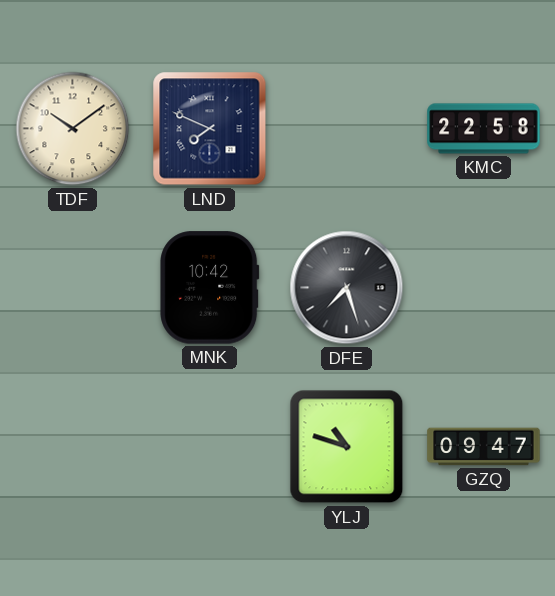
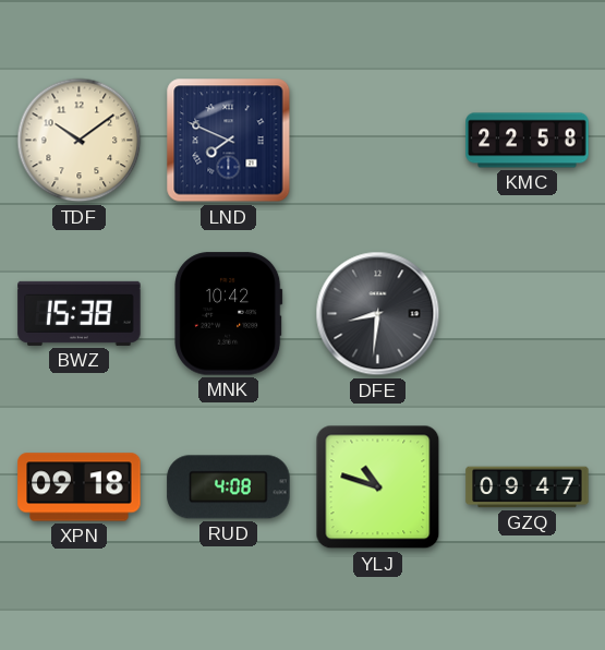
BWZ: none -> 15:38
DFE: 7:27 -> 8:31
XPN: none -> 09:18
RUD: none -> 4:08
